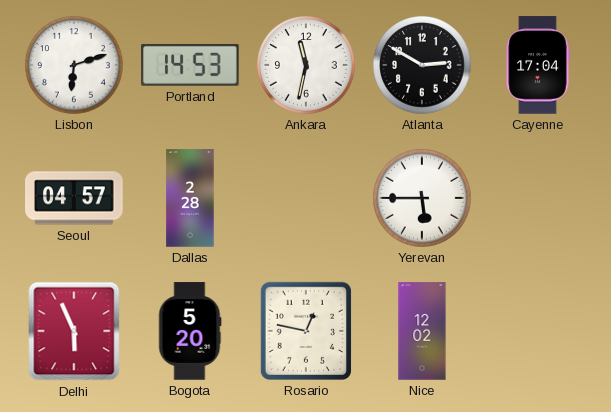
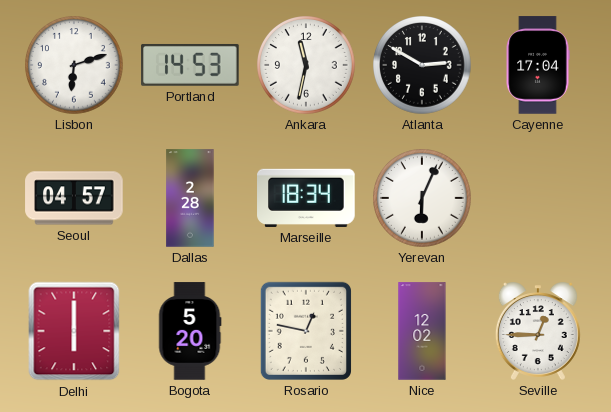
Marseille: none -> 18:34
Yerevan: 5:45 -> 6:04
Delhi: 5:56 -> 6:00
Seville: none -> 12:45
